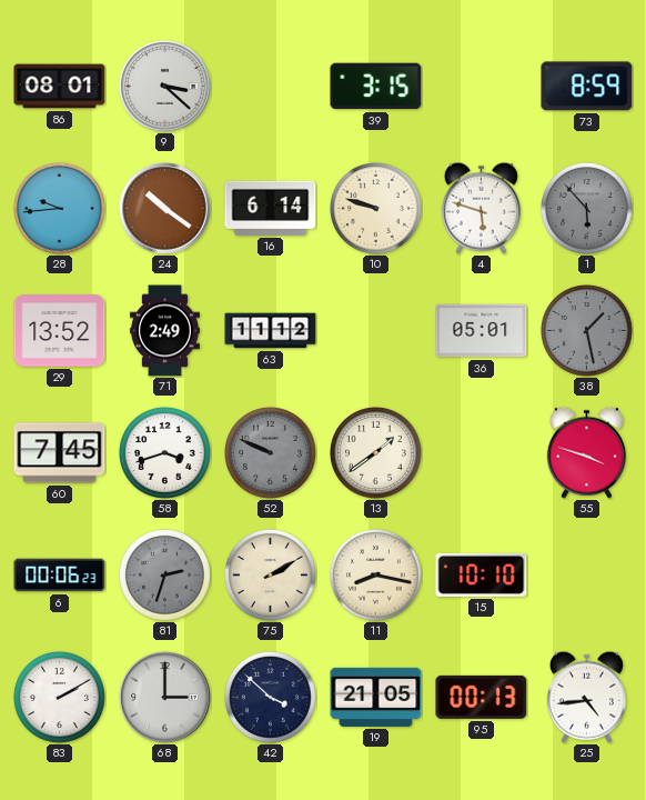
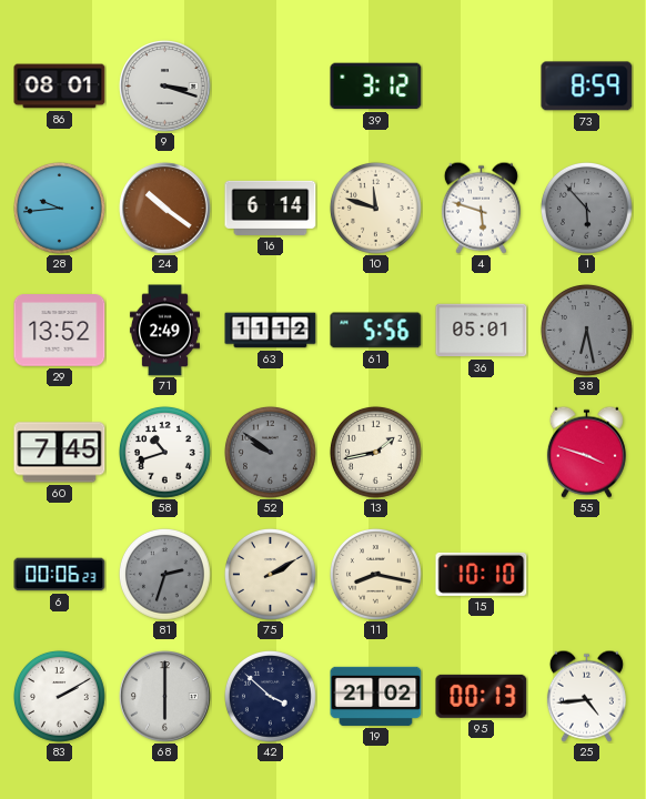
9: 3:22 -> 3:18
39: 3:15 -> 3:12
10: 9:48 -> 11:48
61: none -> 5:56
38: 1:28 -> 6:28
58: 3:42 -> 10:42
52: 9:49 -> 9:51
13: 1:39 -> 1:43
68: 3:00 -> 6:00
19: 21:05 -> 21:02
